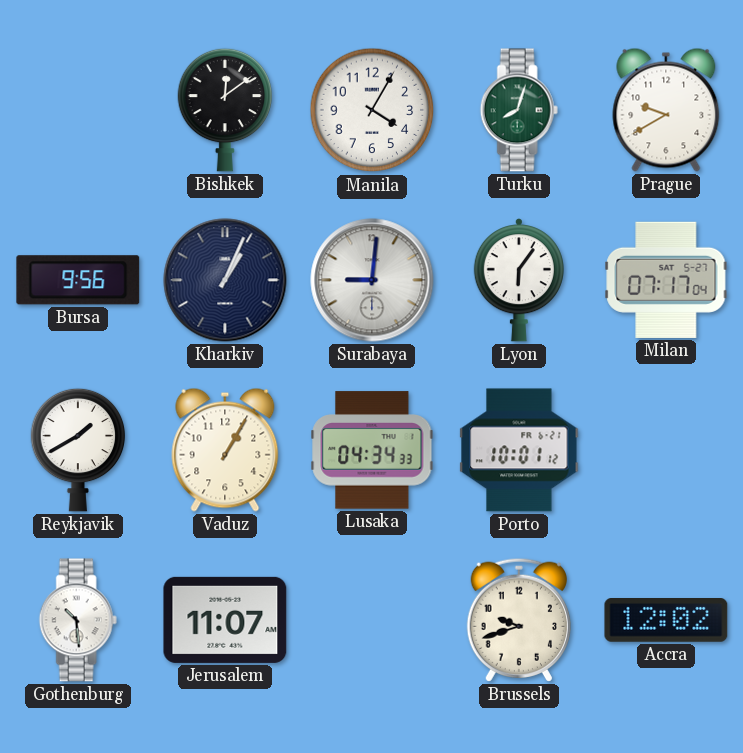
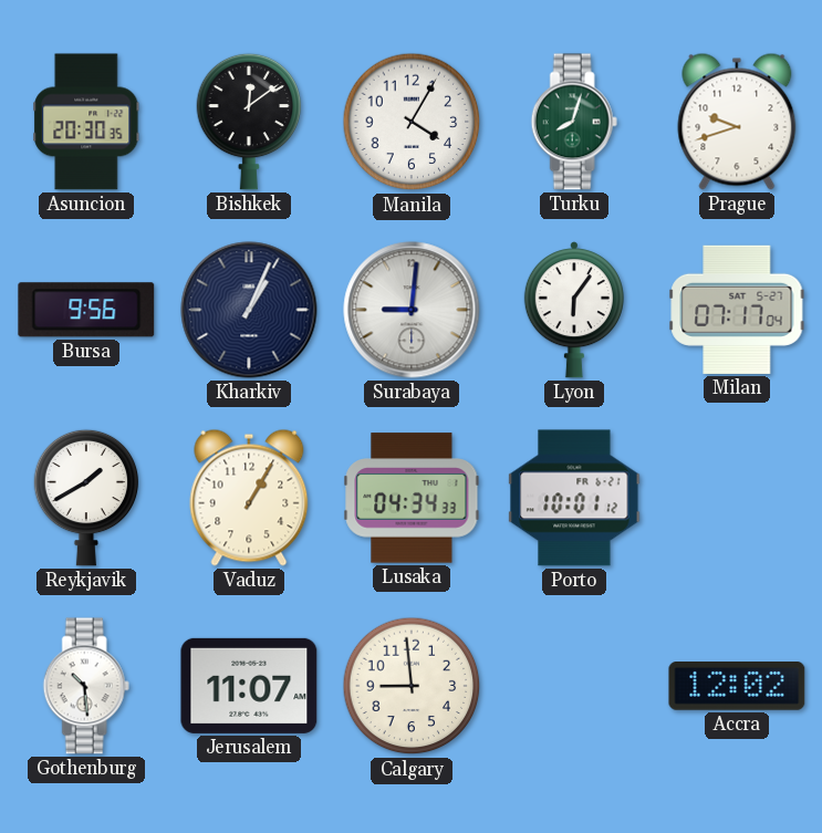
Asuncion: none -> 20:30
Prague: 9:40 -> 9:42
Calgary: none -> 8:59
Brussels: 9:42 -> none
